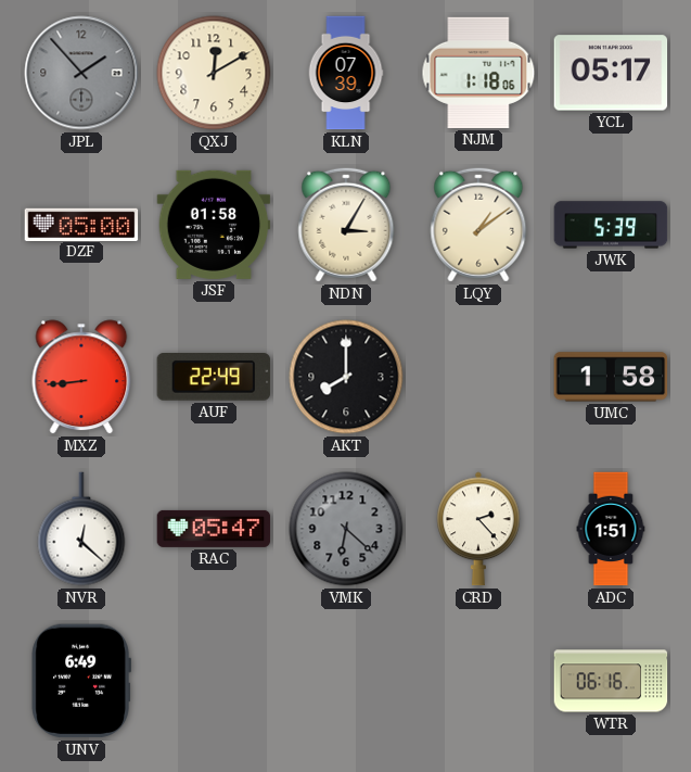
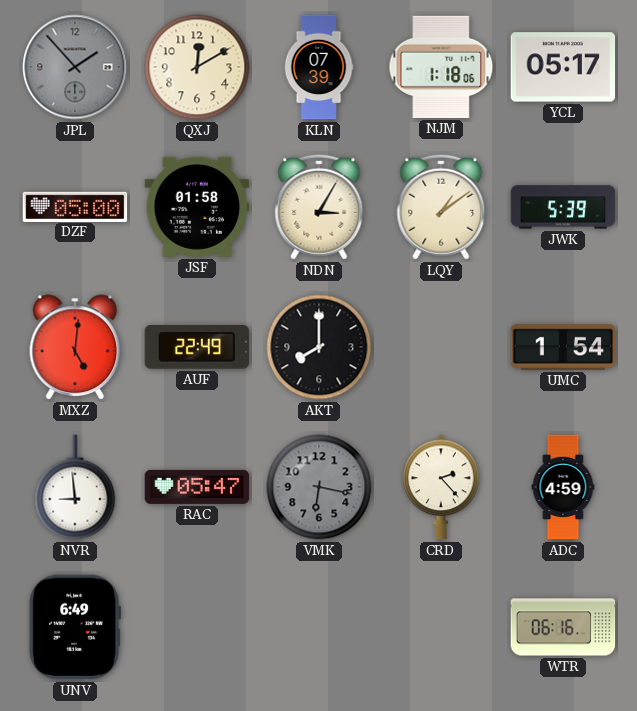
MXZ: 8:44 -> 5:01
UMC: 1:58 -> 1:54
NVR: 12:22 -> 8:59
VMK: 6:22 -> 6:17
ADC: 1:51 -> 4:59
